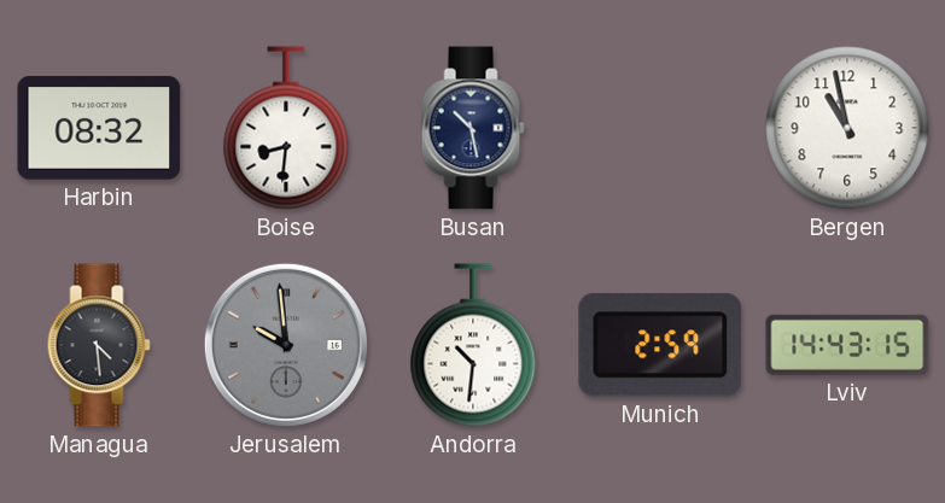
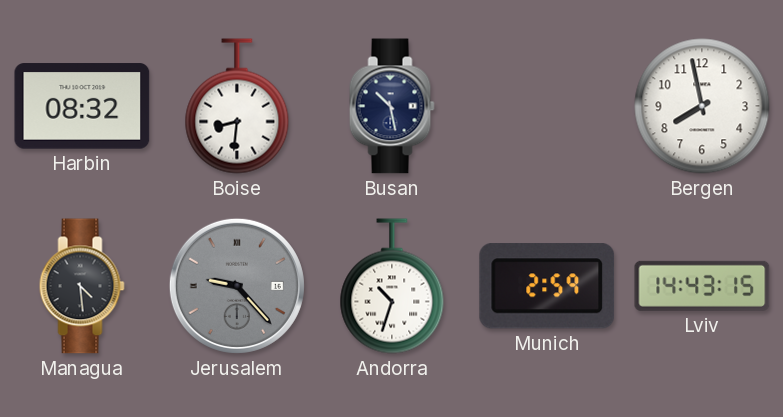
Bergen: 10:58 -> 7:58
Jerusalem: 9:59 -> 9:23
Andorra: 10:31 -> 10:33
